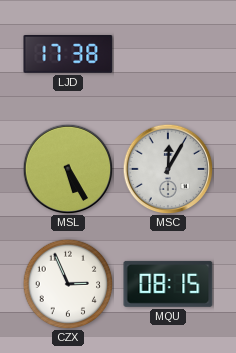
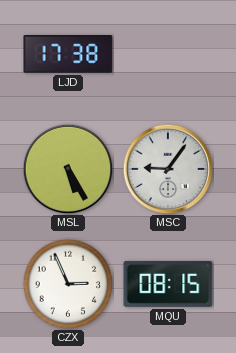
MSC: 12:05 -> 9:06
